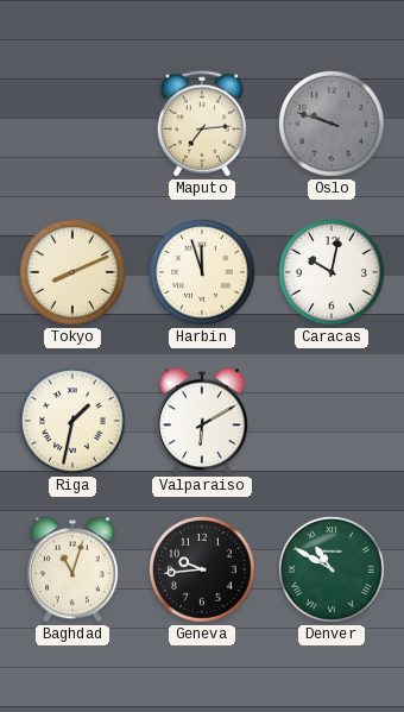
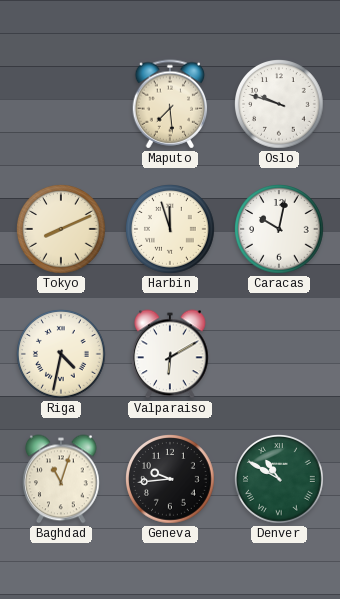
Maputo: 7:14 -> 7:29
Oslo dial: grey -> white
Riga: 1:32 -> 4:32
